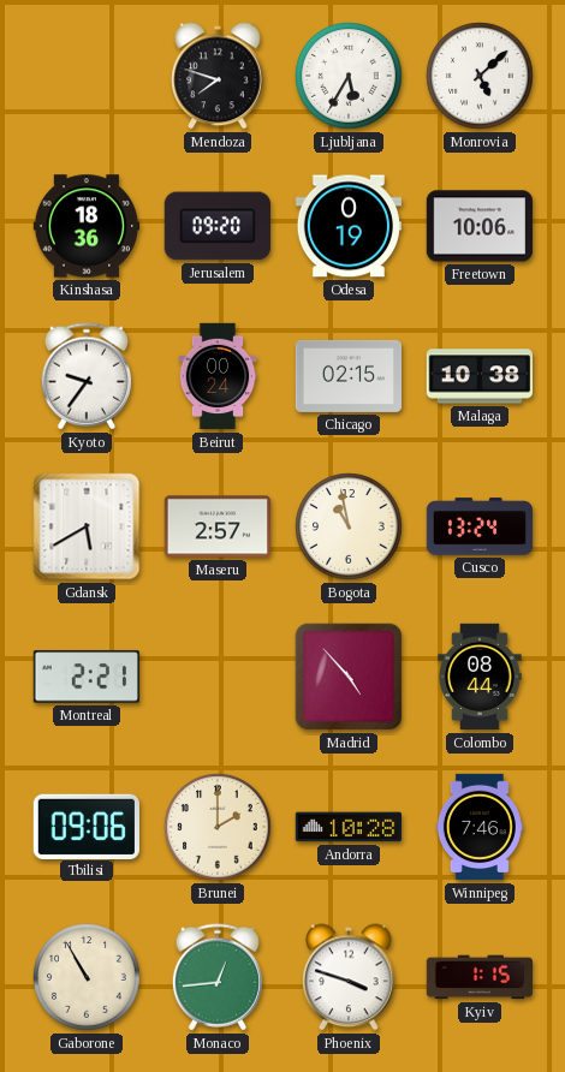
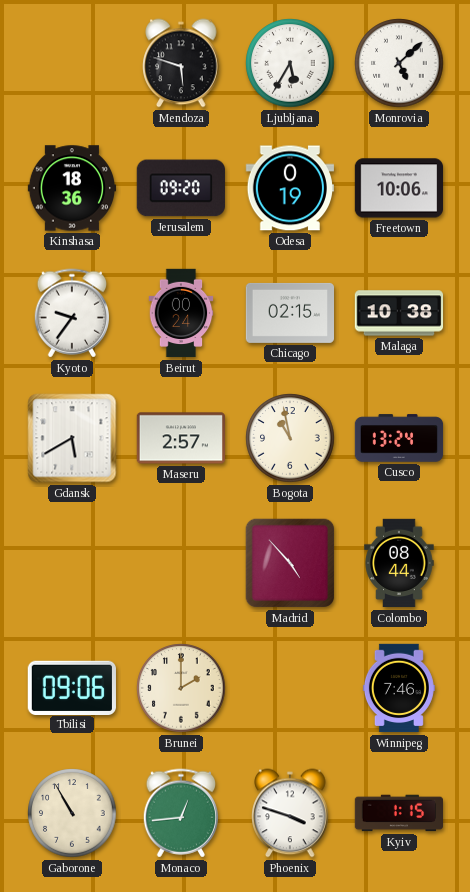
Mendoza: 7:48 -> 5:48
Montreal: 2:21 -> none
Andorra: 10:28 -> none
